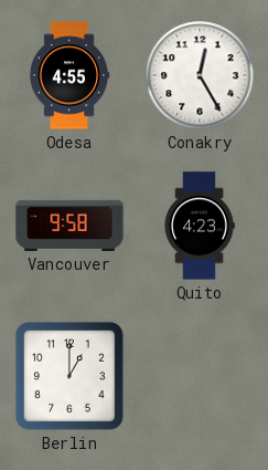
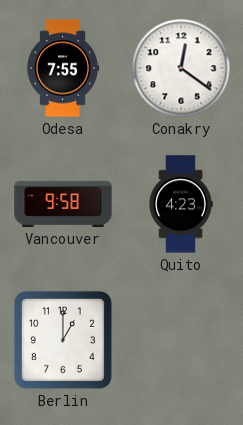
Odesa: 4:55 -> 7:55
Conakry: 12:25 -> 12:21
